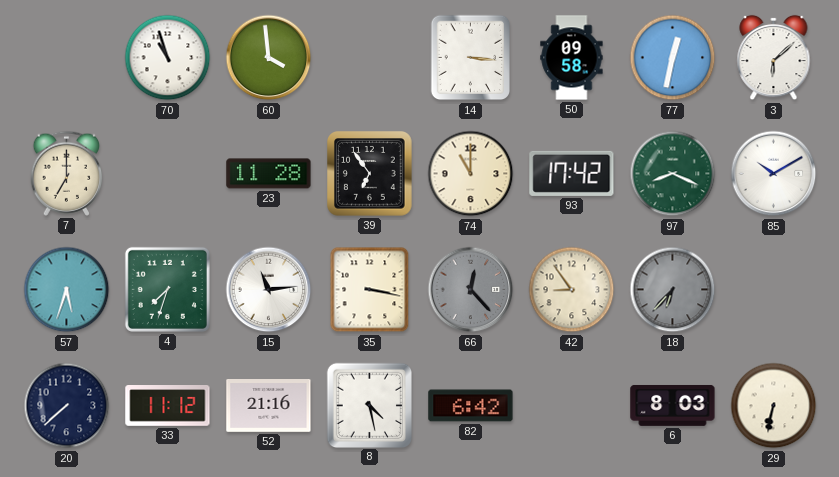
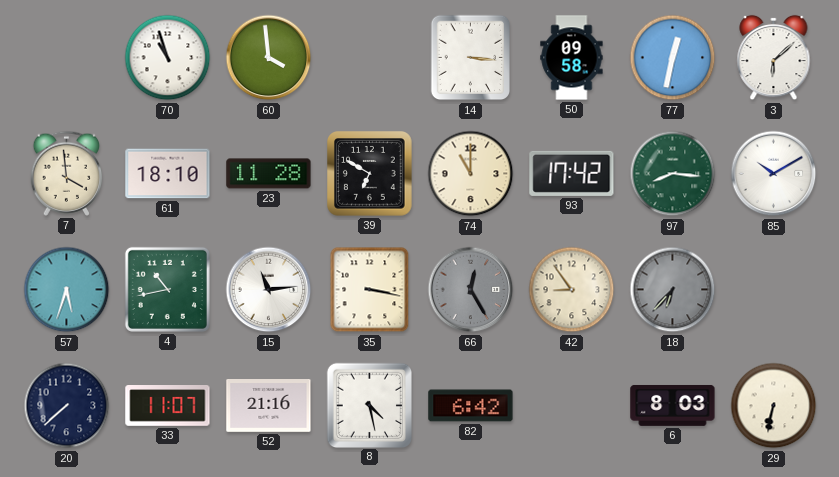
7: 7:00 -> 3:59
61: none -> 18:10
39: 6:54 -> 6:50
97: 8:19 -> 8:16
4: 7:33 -> 10:43
66: 12:23 -> 12:25
33: 11:12 -> 11:07
